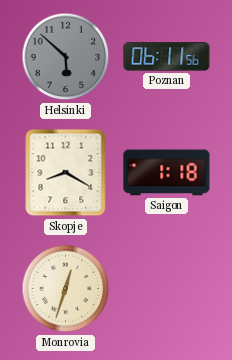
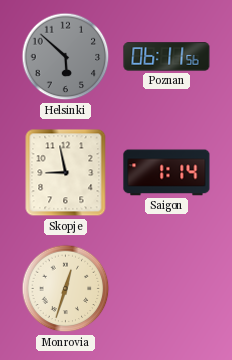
Skopje: 8:20 -> 8:58
Saigon: 1:18 -> 1:14
